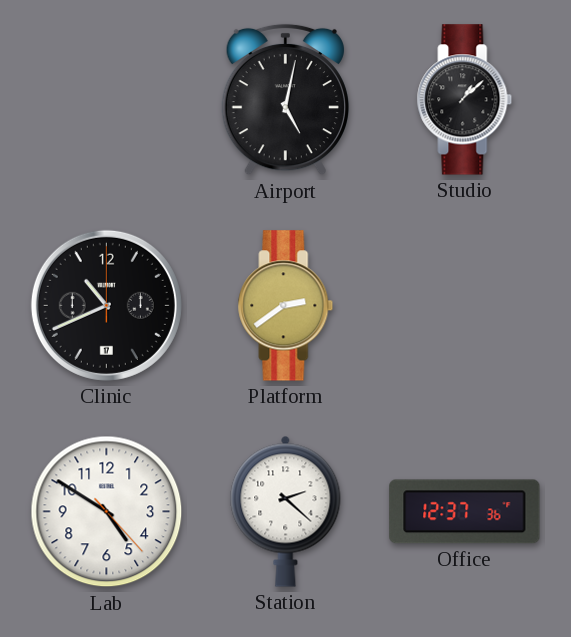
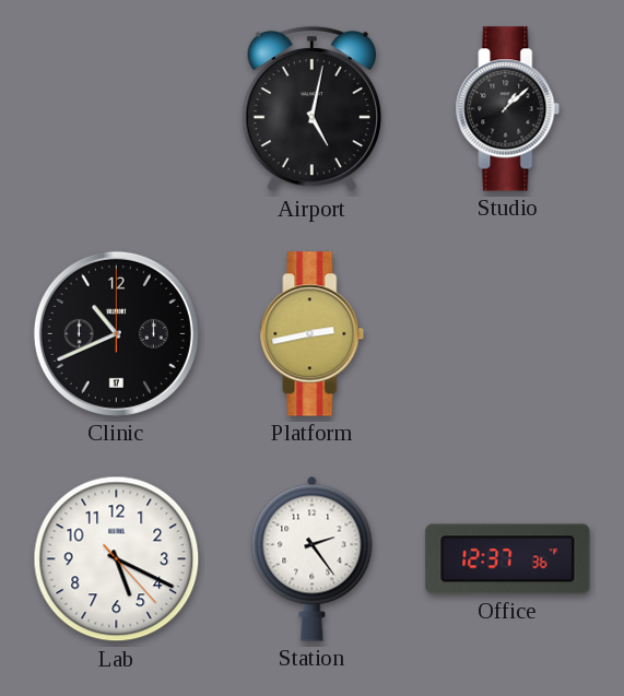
Platform: 2:39 -> 2:43
Lab: 4:50 -> 5:19
Station: 2:22 -> 2:24
